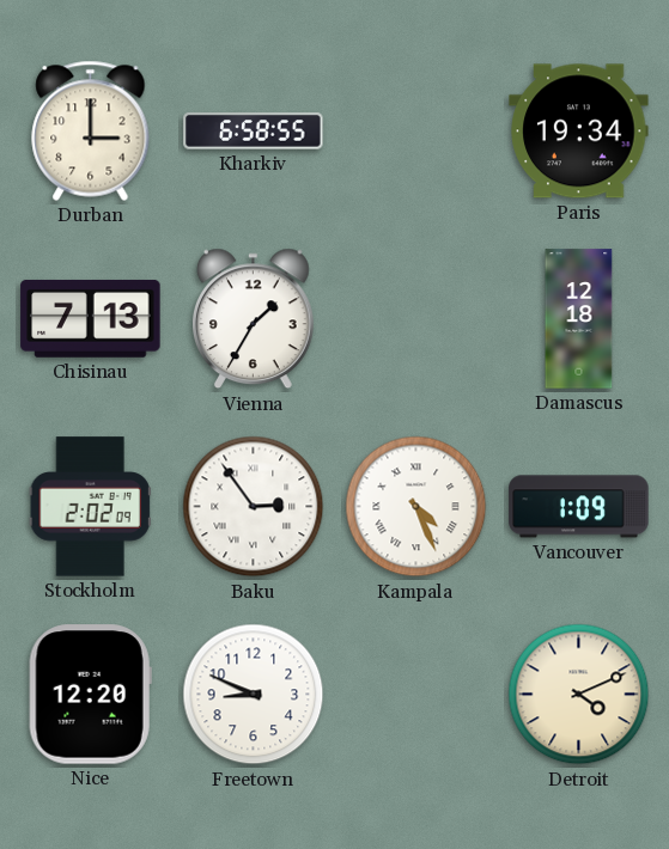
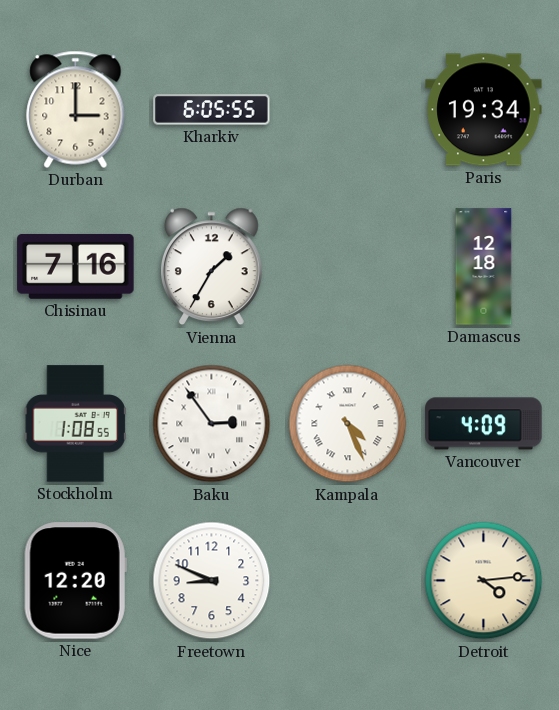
Kharkiv: 6:58 -> 6:05
Chisinau: 7:13 -> 7:16
Stockholm: 2:02 -> 1:08
Vancouver: 1:09 -> 4:09
Detroit: 4:11 -> 4:14
